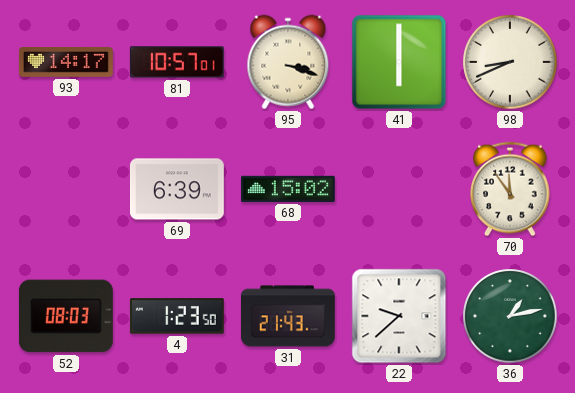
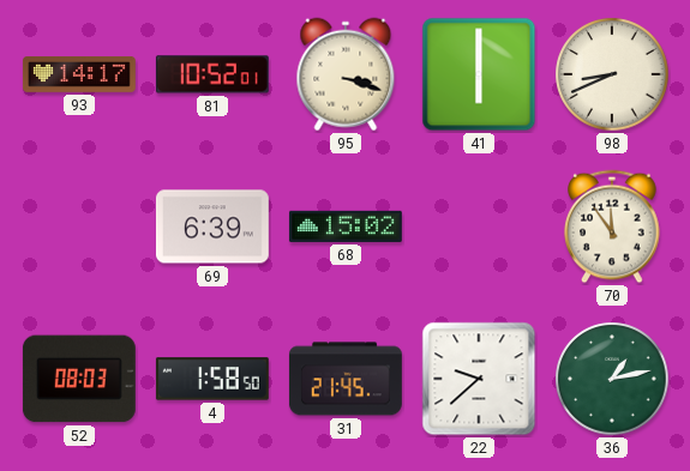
81: 10:57 -> 10:52
4: 1:23 -> 1:58
31: 21:43 -> 21:45
